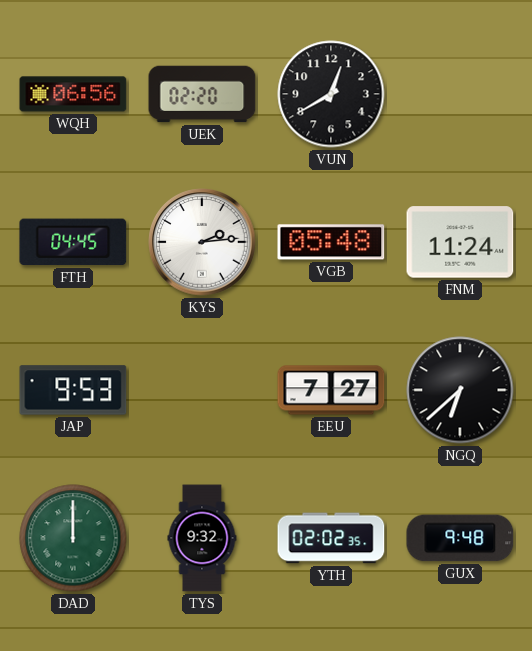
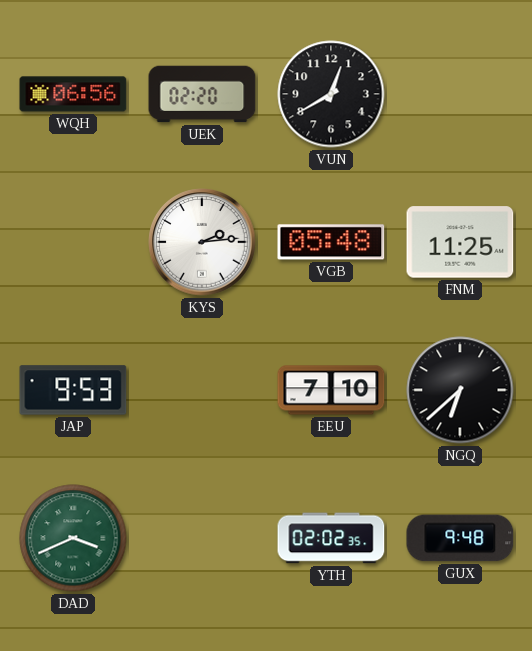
FTH: 04:45 -> none
FNM: 11:24 -> 11:25
EEU: 7:27 -> 7:10
DAD: 12:00 -> 3:41
TYS: 9:32 -> none
